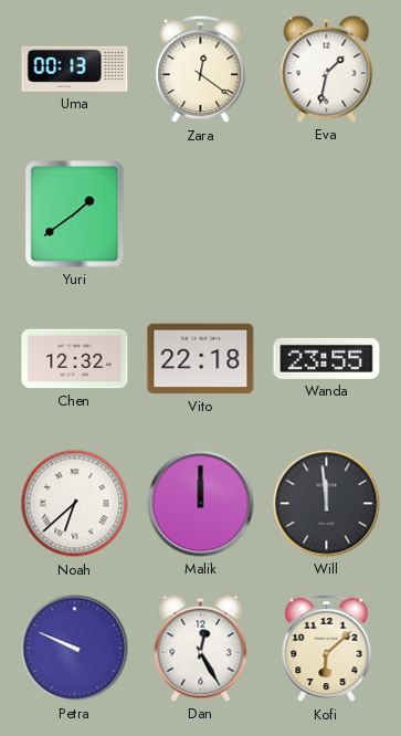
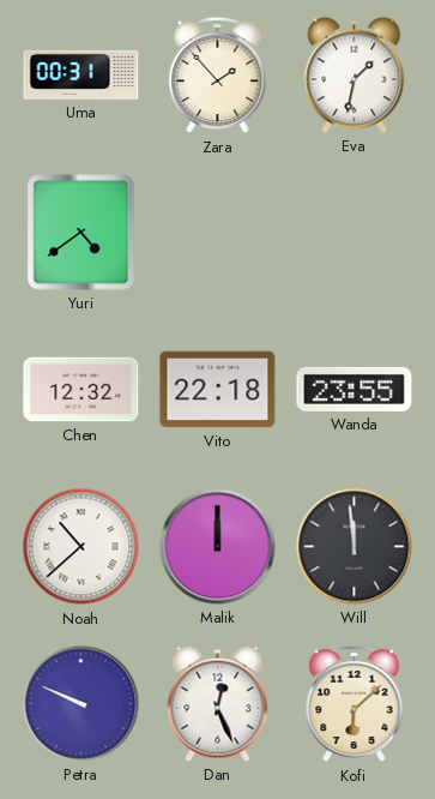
Uma: 00:13 -> 00:31
Zara: 12:21 -> 1:53
Yuri: 1:39 -> 4:39
Noah: 6:38 -> 10:38
Dan: 12:25 -> 12:26
